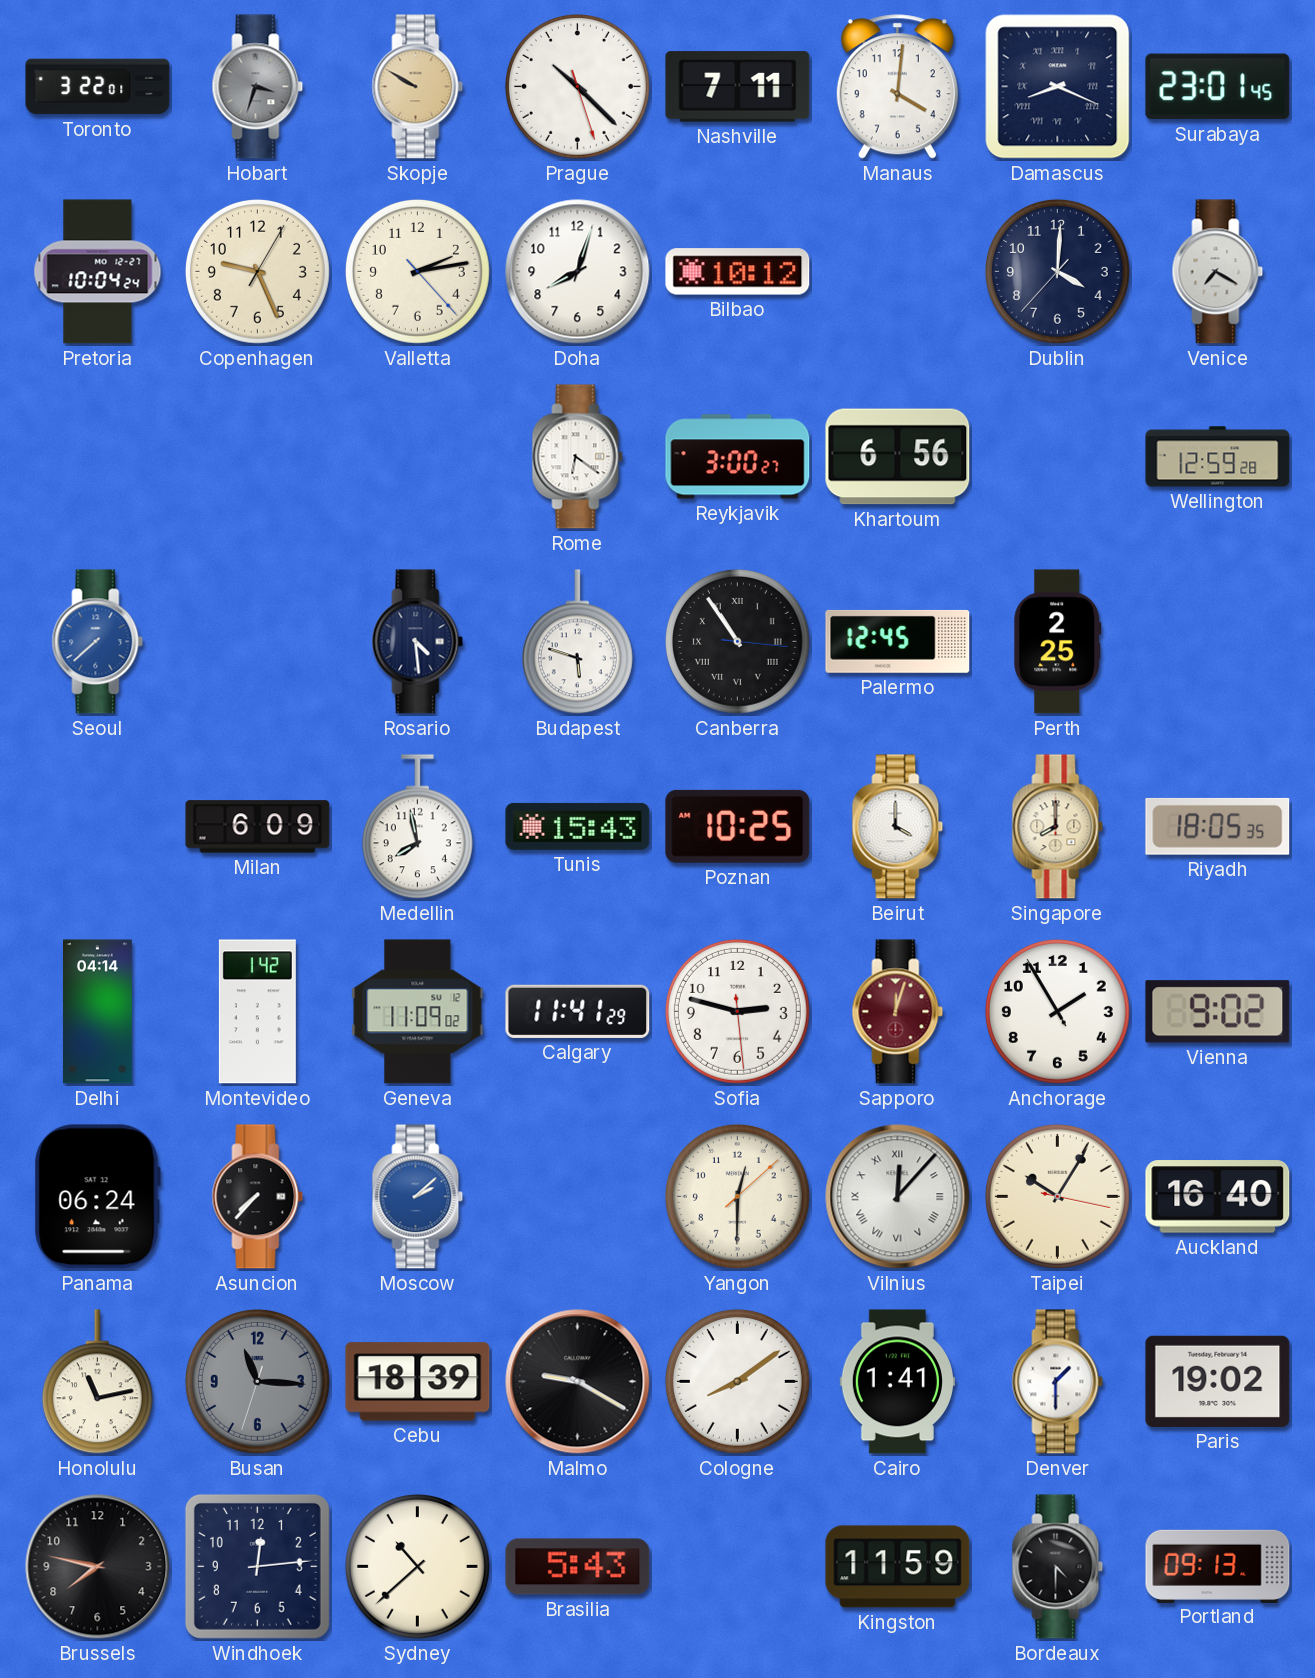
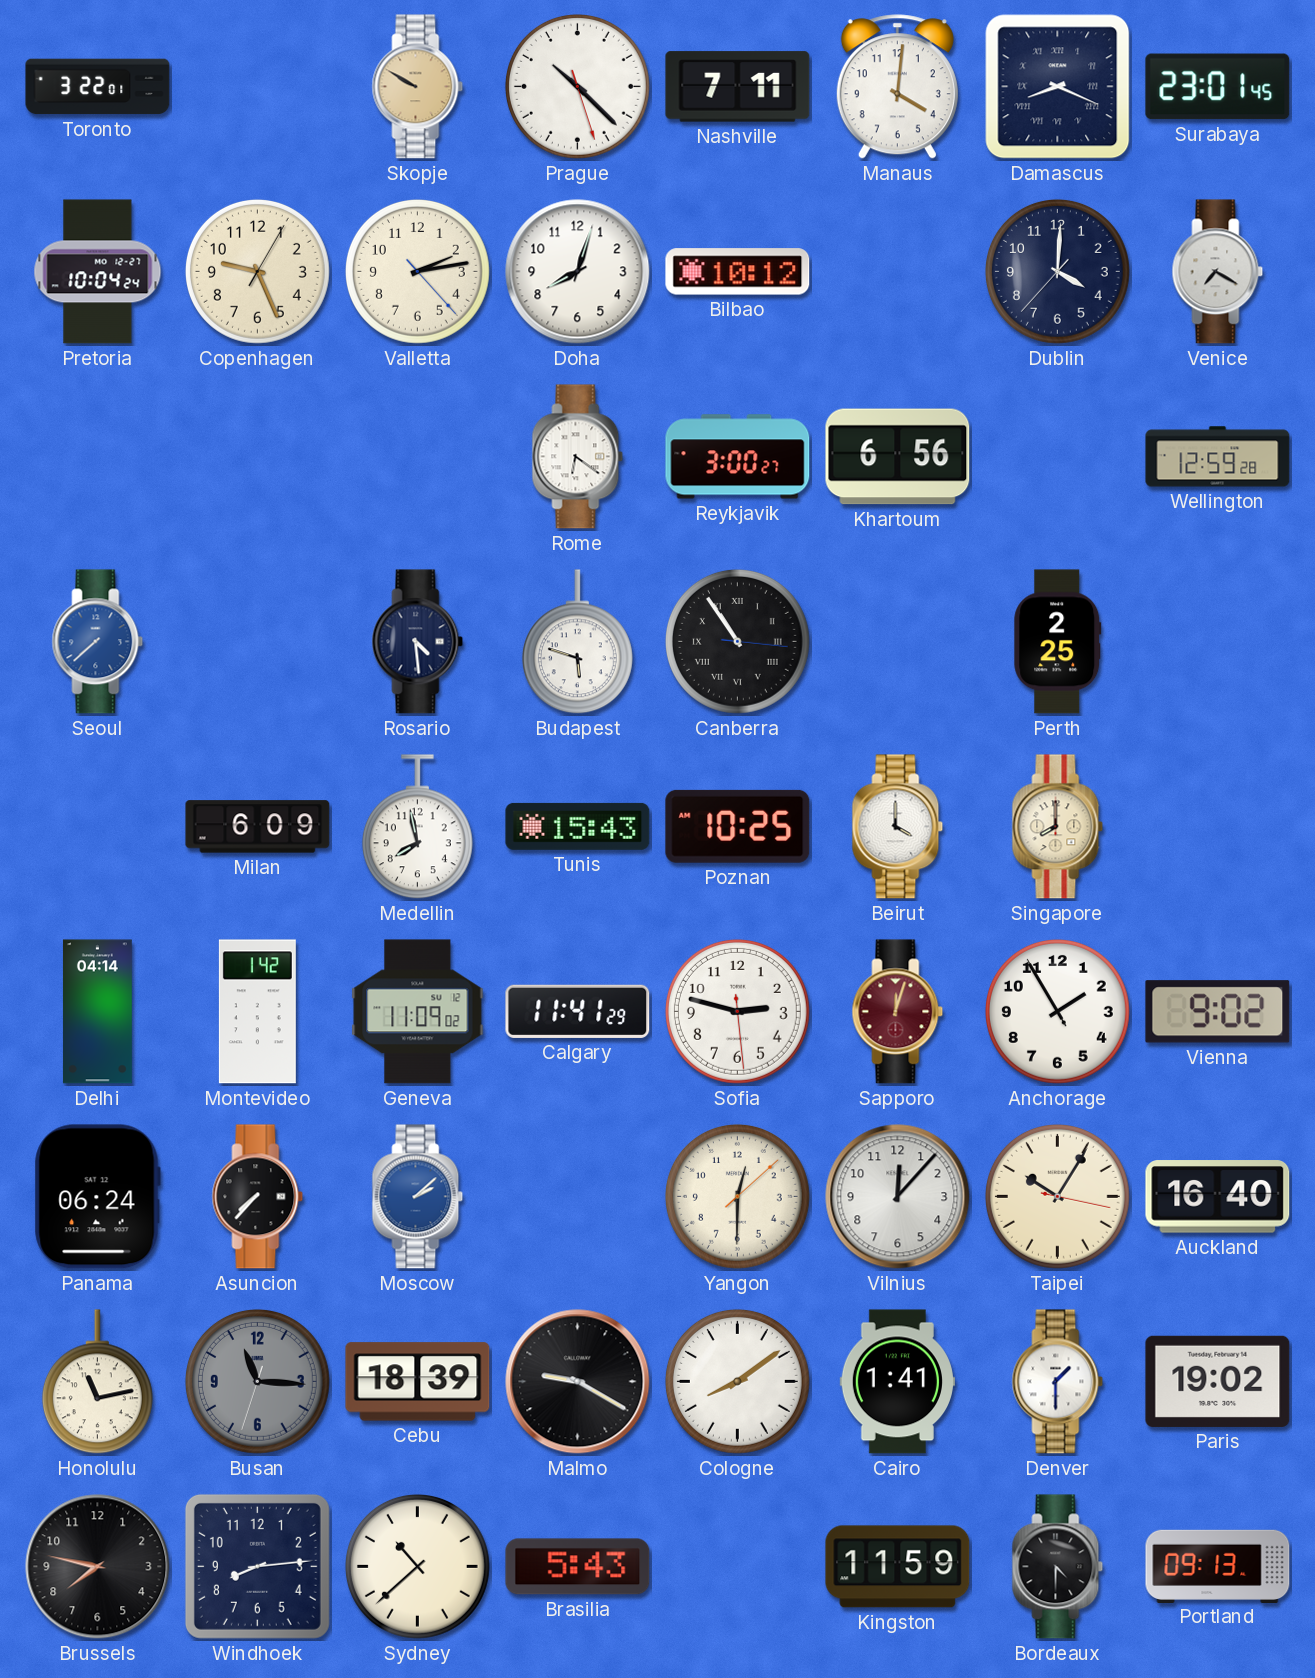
Hobart: 3:33 -> none
Palermo: 12:45 -> none
Riyadh: 18:05 -> none
Vilnius numerals: Roman -> Arabic
Windhoek: 12:14 -> 8:14
